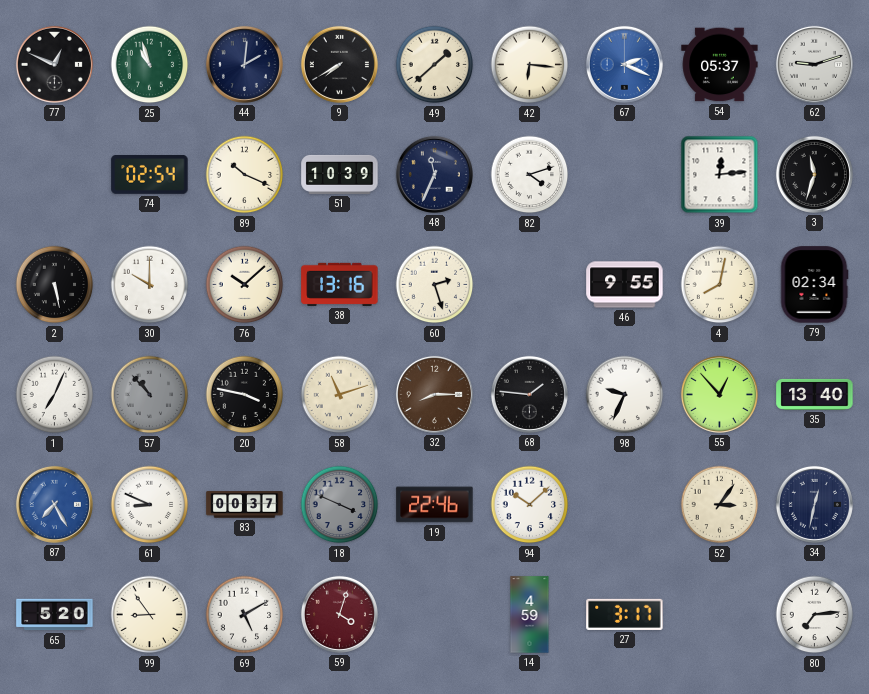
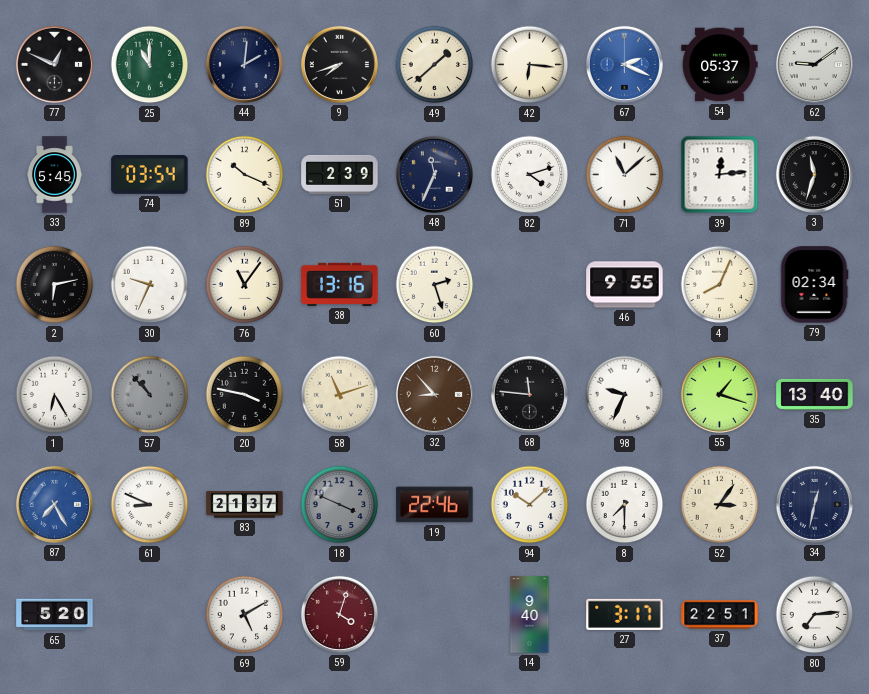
25: 10:57 -> 11:00
9: 7:40 -> 7:42
62: 9:12 -> 9:09
33: none -> 5:45
74: 02:54 -> 03:54
51: 10:39 -> 2:39
71: none -> 11:08
2: 5:28 -> 6:13
30: 10:00 -> 9:34
76: 10:08 -> 11:06
4: 8:02 -> 8:04
1: 7:04 -> 6:25
32: 8:15 -> 8:53
68: 1:46 -> 11:46
55: 12:53 -> 1:18
83: 00:37 -> 21:37
8: none -> 7:30
99: 8:54 -> none
14: 4:59 -> 9:40
37: none -> 22:51
